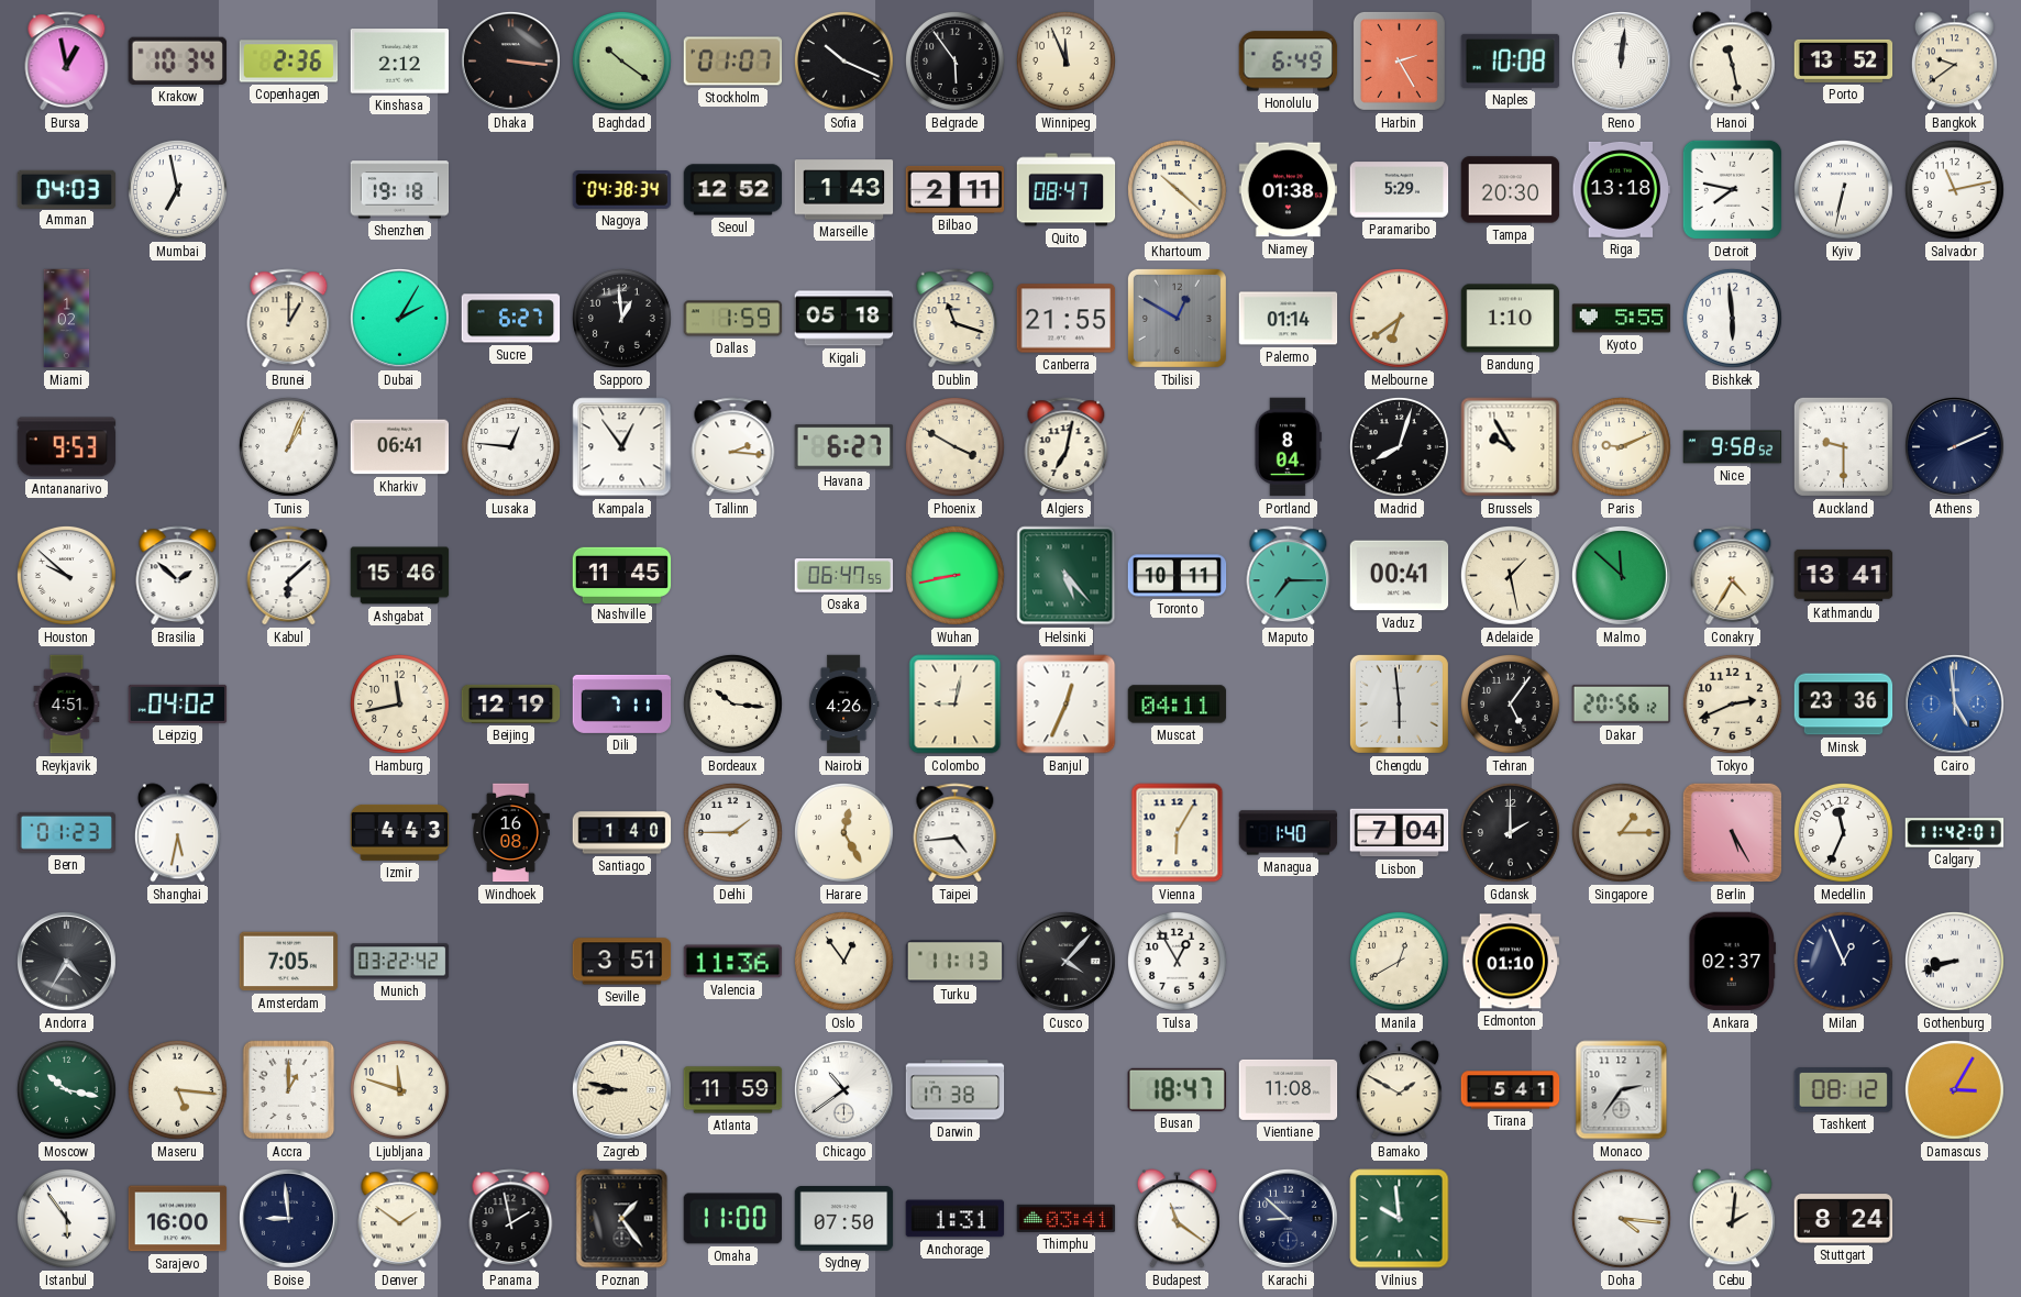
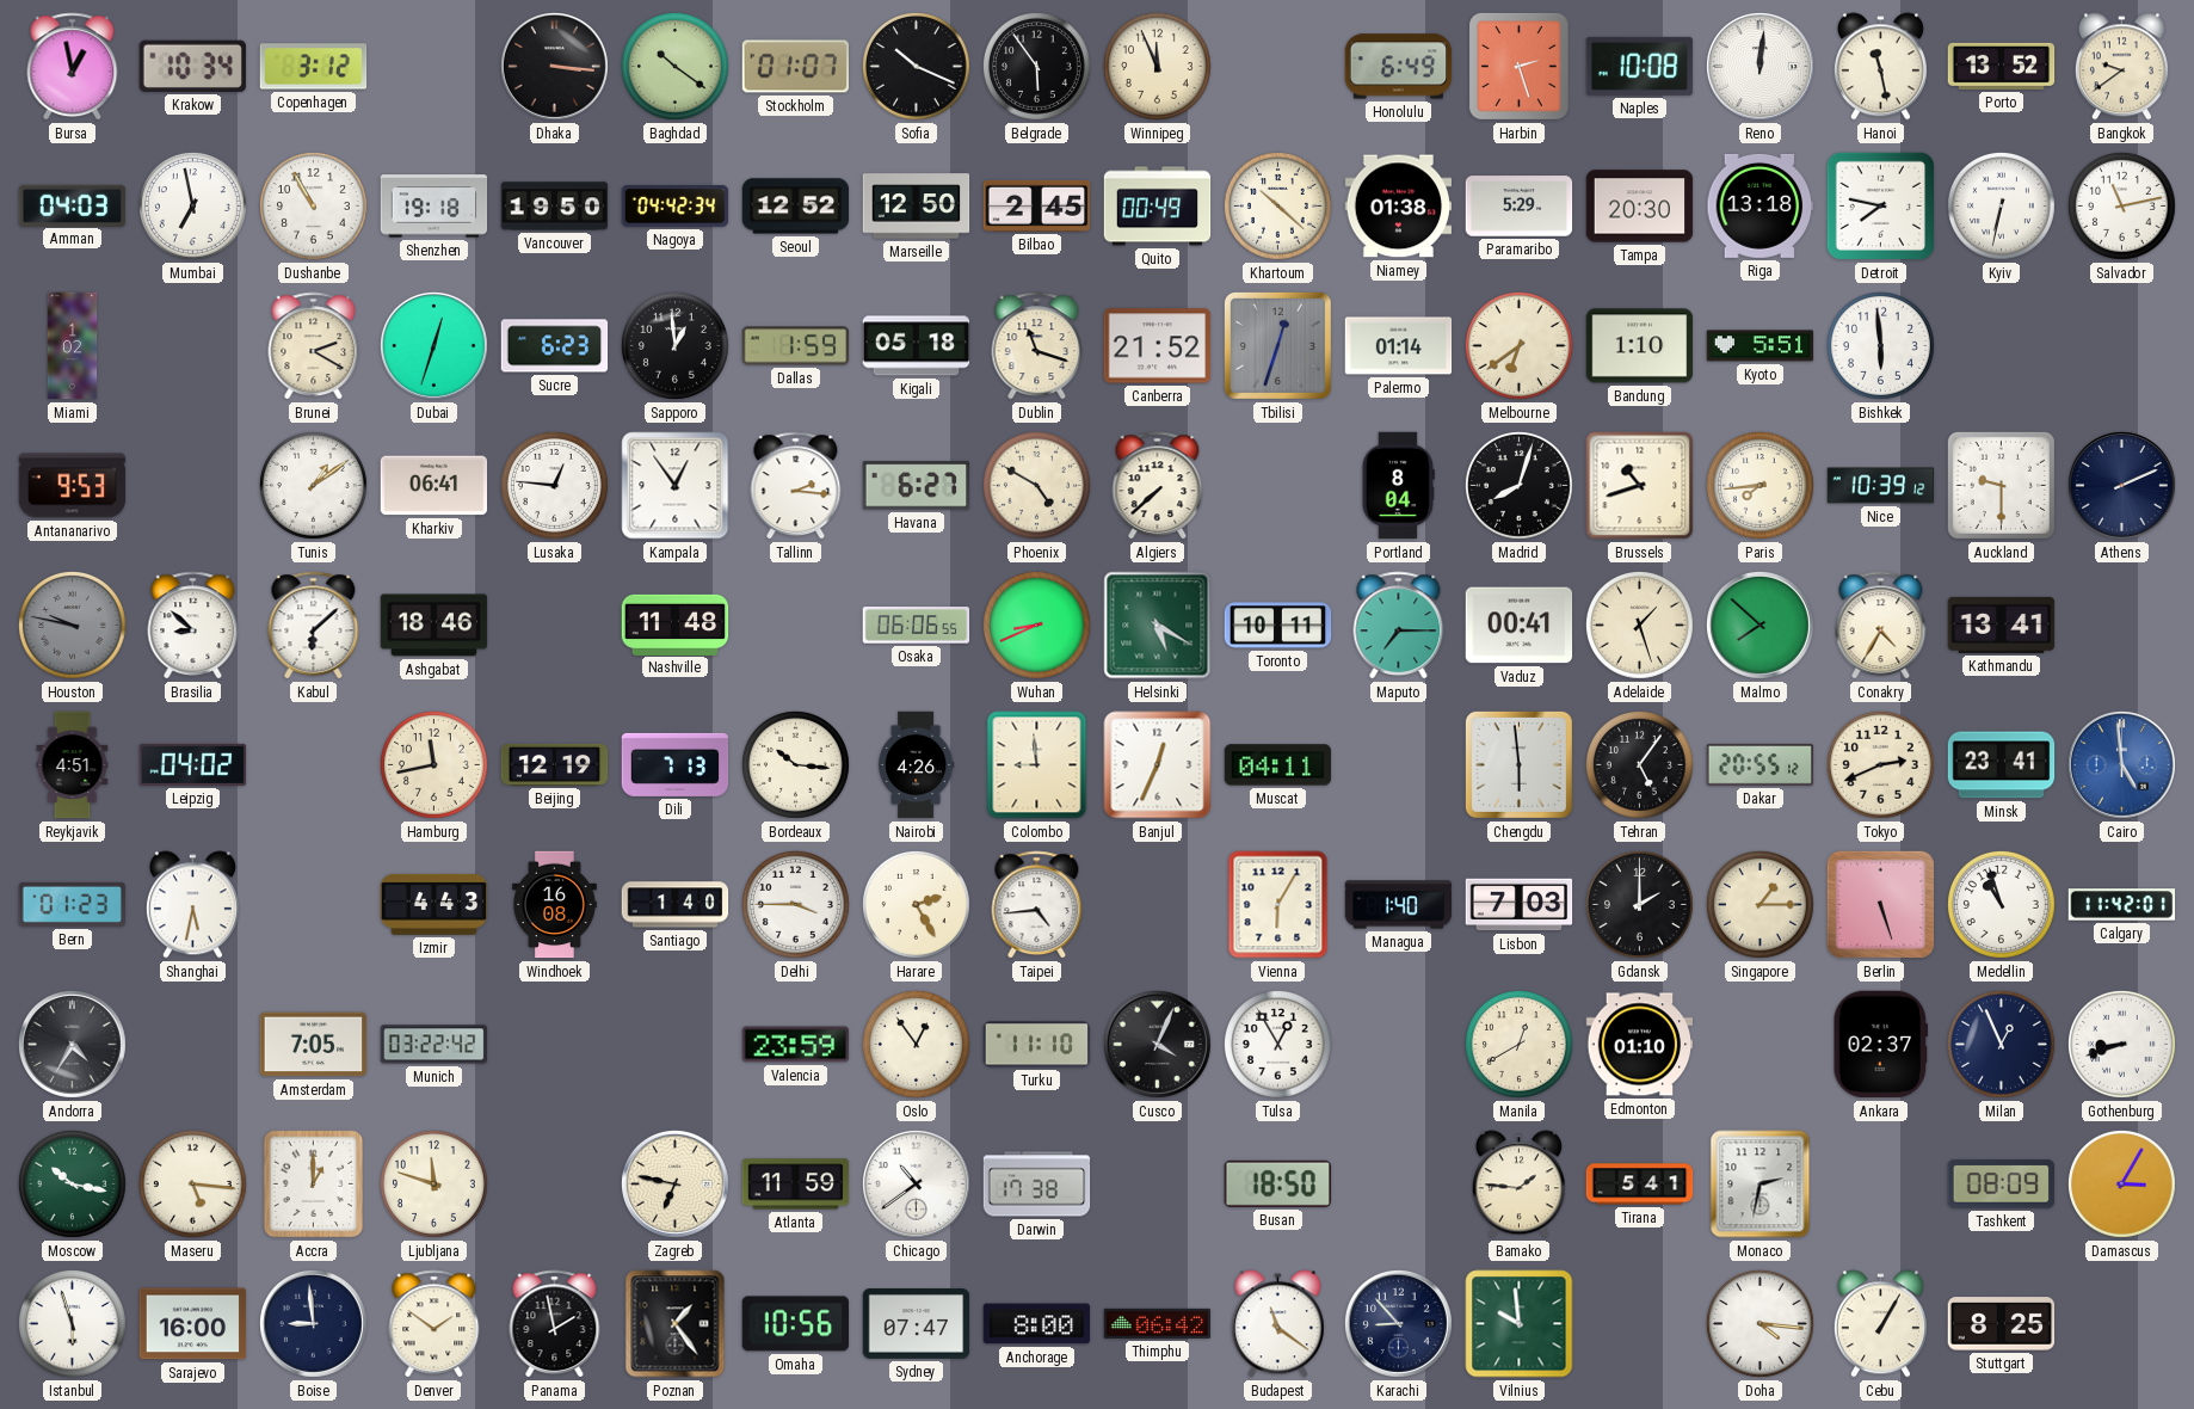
Copenhagen: 2:36 -> 3:12
Kinshasa: 2:12 -> none
Harbin: 2:25 -> 2:27
Dushanbe: none -> 10:55
Vancouver: none -> 19:50
Nagoya: 04:38 -> 04:42
Marseille: 1:43 -> 12:50
Bilbao: 2:11 -> 2:45
Quito: 08:47 -> 00:49
Brunei: 1:00 -> 2:20
Dubai: 2:05 -> 12:33
Sucre: 6:27 -> 6:23
Canberra: 21:55 -> 21:52
Tbilisi: 12:50 -> 12:33
Kyoto: 5:55 -> 5:51
Tunis: 1:04 -> 1:09
Phoenix: 3:50 -> 4:50
Algiers: 7:02 -> 7:38
Brussels: 9:55 -> 10:42
Paris: 9:11 -> 7:44
Nice: 9:58 -> 10:39
Houston: 9:52 -> 9:47
Houston dial: white -> grey
Brasilia: 1:52 -> 8:52
Ashgabat: 15:46 -> 18:46
Nashville: 11:45 -> 11:48
Osaka: 06:47 -> 06:06
Wuhan: 8:43 -> 8:41
Helsinki: 5:23 -> 5:20
Adelaide: 1:28 -> 1:27
Malmo: 11:52 -> 7:52
Dili: 7:11 -> 7:13
Colombo: 9:02 -> 8:59
Dakar: 20:56 -> 20:55
Minsk: 23:36 -> 23:41
Delhi: 1:45 -> 3:45
Harare: 12:25 -> 2:25
Lisbon: 7:04 -> 7:03
Berlin: 5:25 -> 5:27
Medellin: 11:34 -> 10:57
Seville: 3:51 -> none
Valencia: 11:36 -> 23:59
Turku: 11:13 -> 11:10
Cusco: 4:07 -> 4:04
Zagreb: 8:47 -> 6:47
Busan: 18:47 -> 18:50
Vientiane: 11:08 -> none
Bamako: 1:50 -> 1:46
Monaco: 2:36 -> 2:32
Tashkent: 08:12 -> 08:09
Istanbul: 5:54 -> 5:57
Omaha: 11:00 -> 10:56
Sydney: 07:50 -> 07:47
Anchorage: 1:31 -> 8:00
Thimphu: 03:41 -> 06:42
Karachi: 8:52 -> 8:53
Cebu: 2:01 -> 1:05
Stuttgart: 8:24 -> 8:25
